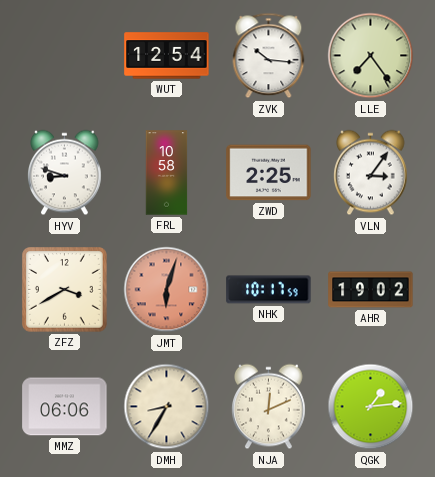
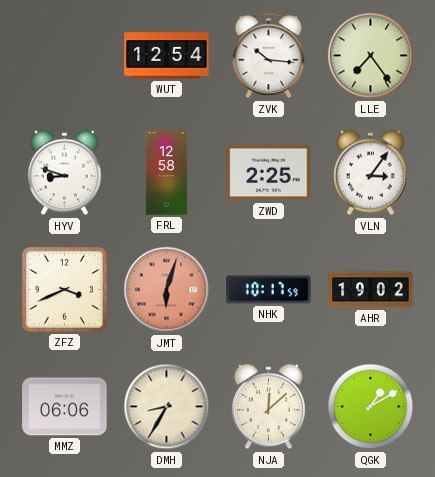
FRL: 10:58 -> 12:58
ZFZ: 3:40 -> 3:41
NJA: 12:11 -> 12:08
QGK: 1:14 -> 1:10
